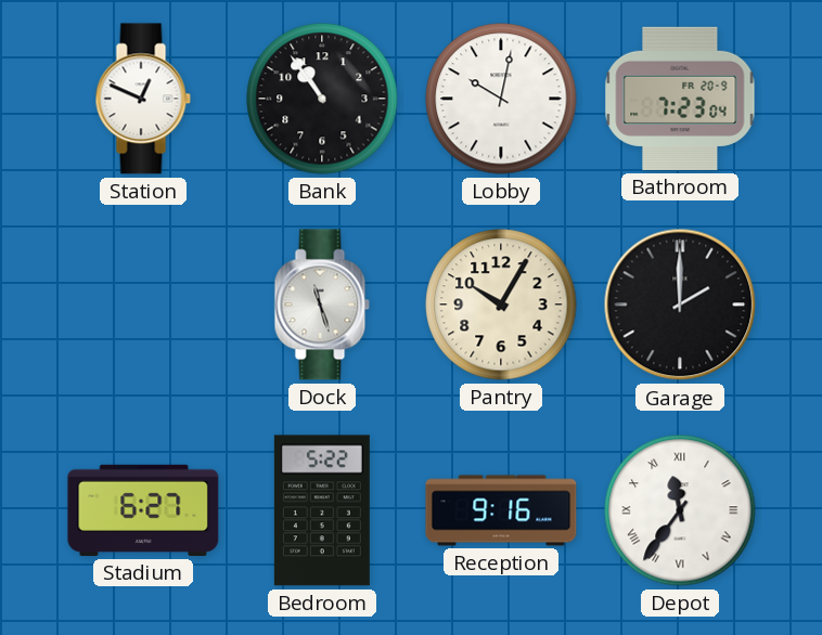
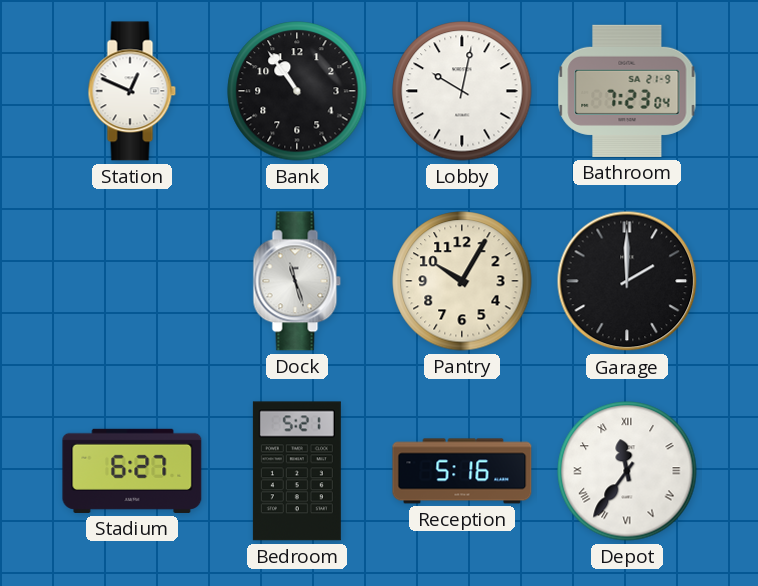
Bathroom date: FR 20-9 -> SA 21-9
Bedroom: 5:22 -> 5:21
Reception: 9:16 -> 5:16
